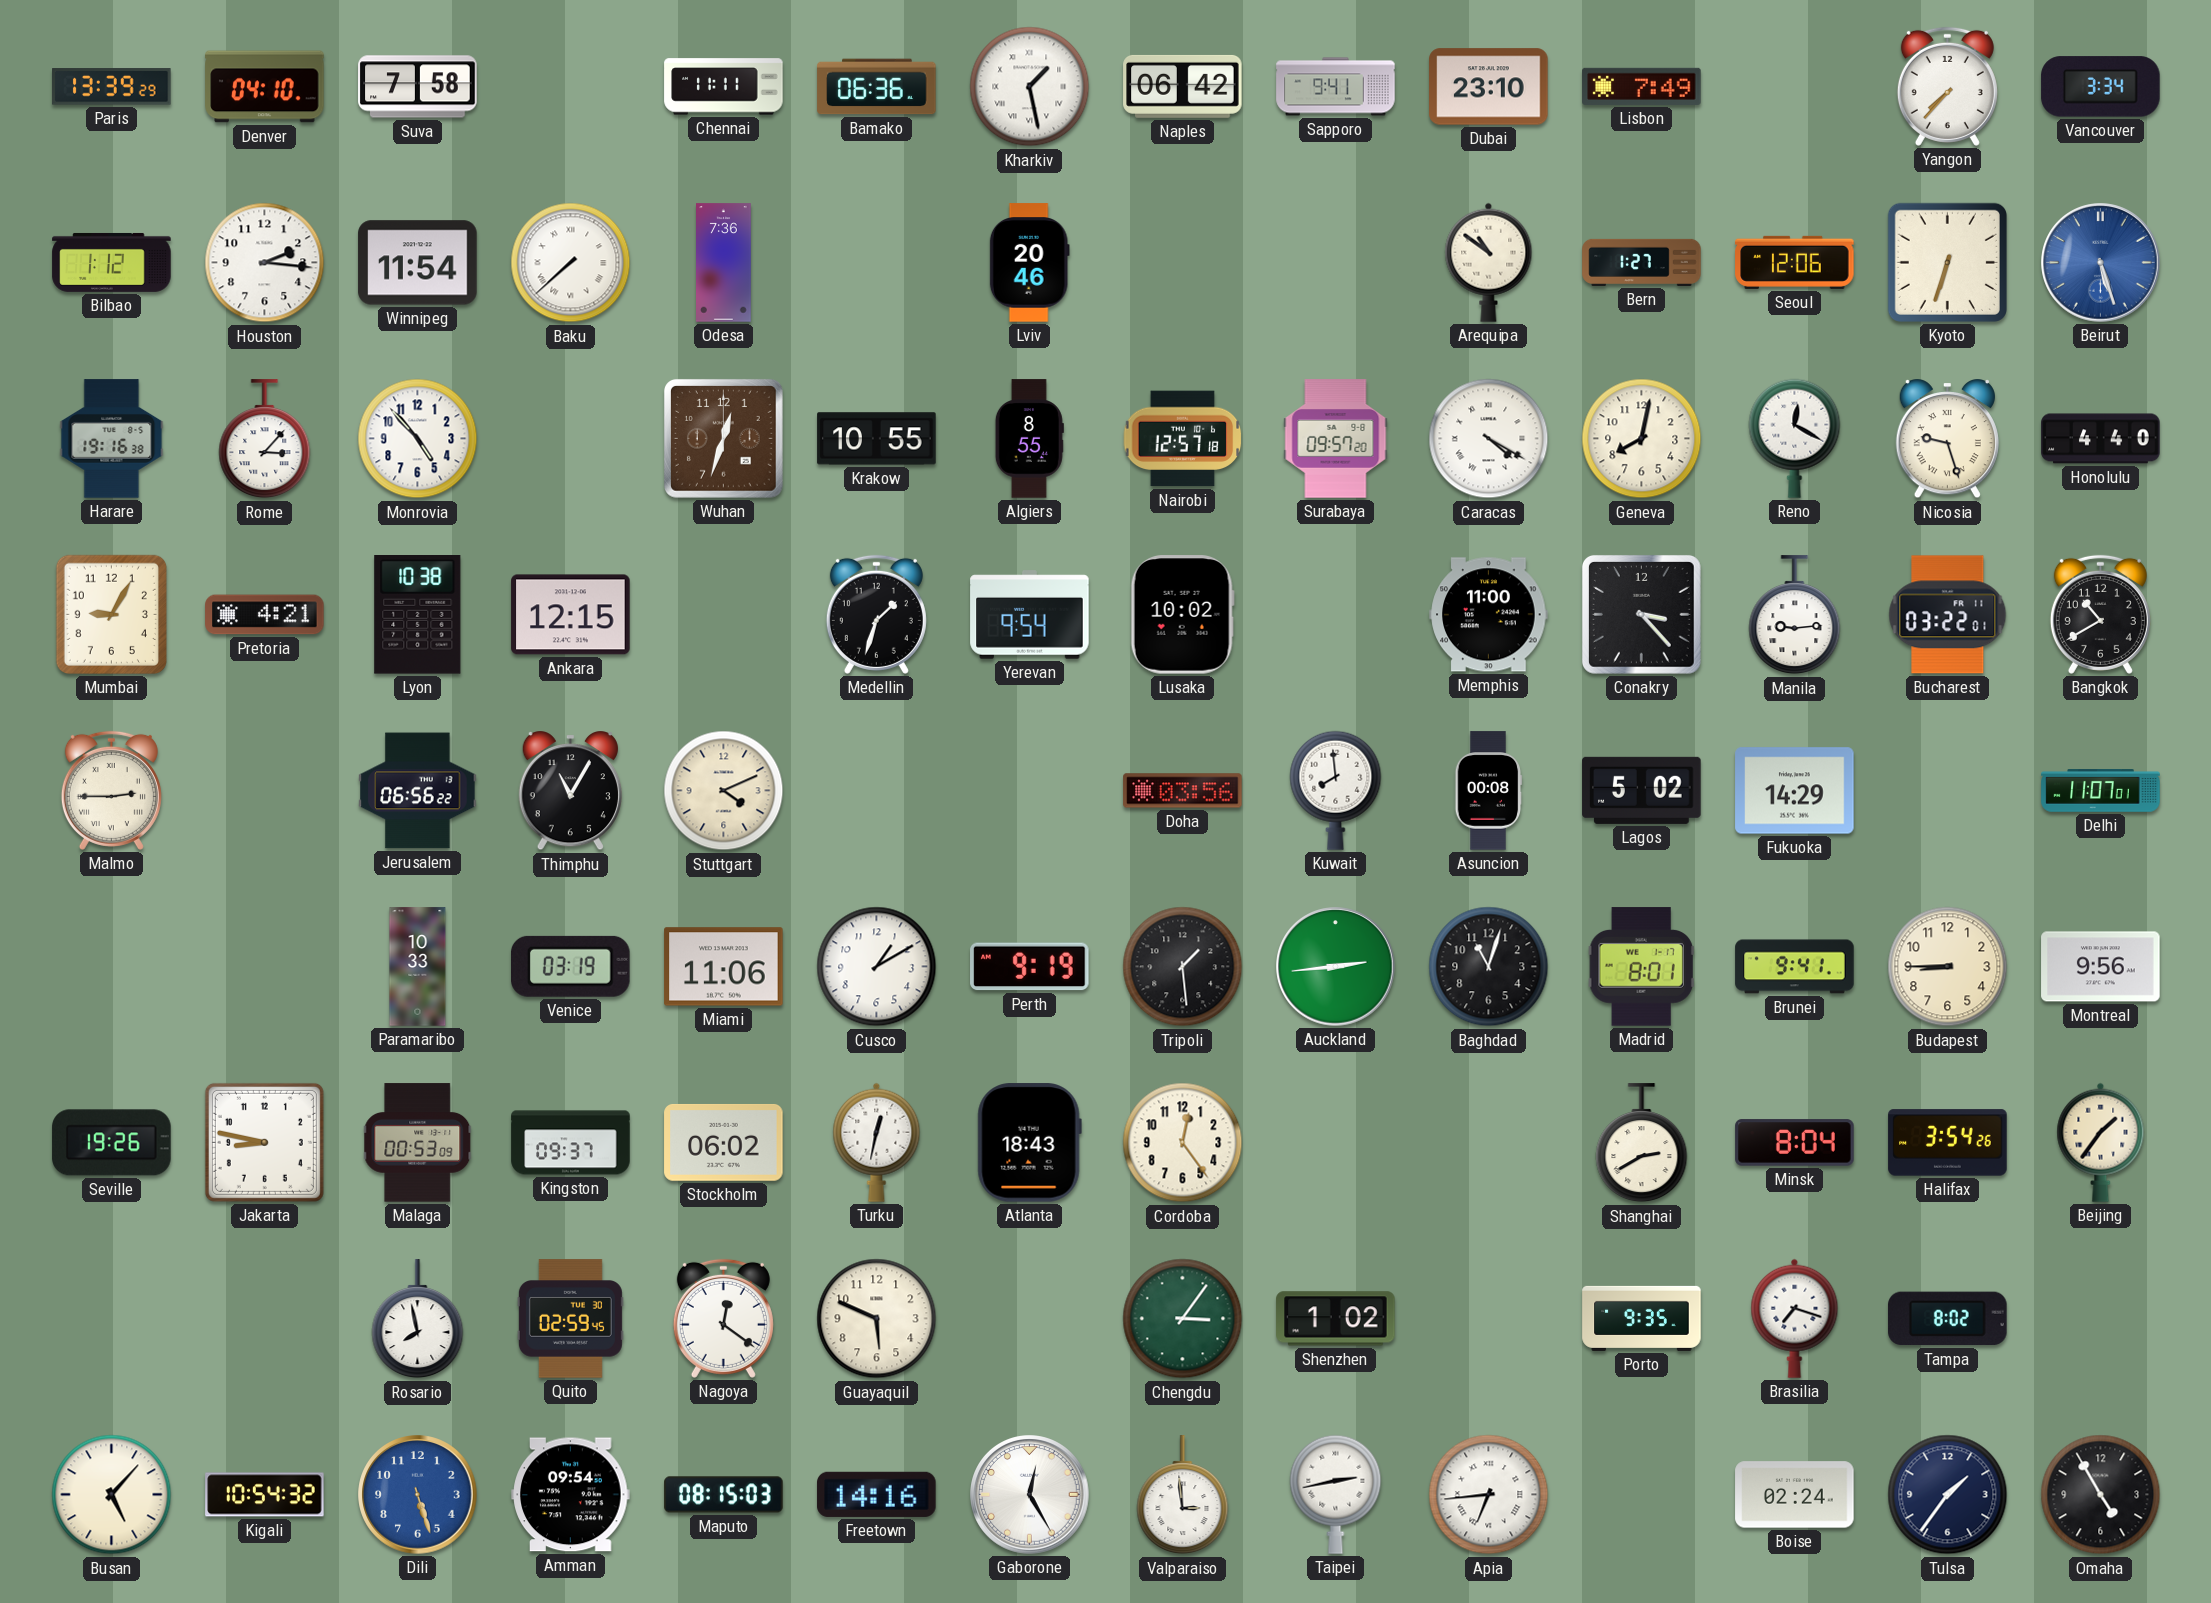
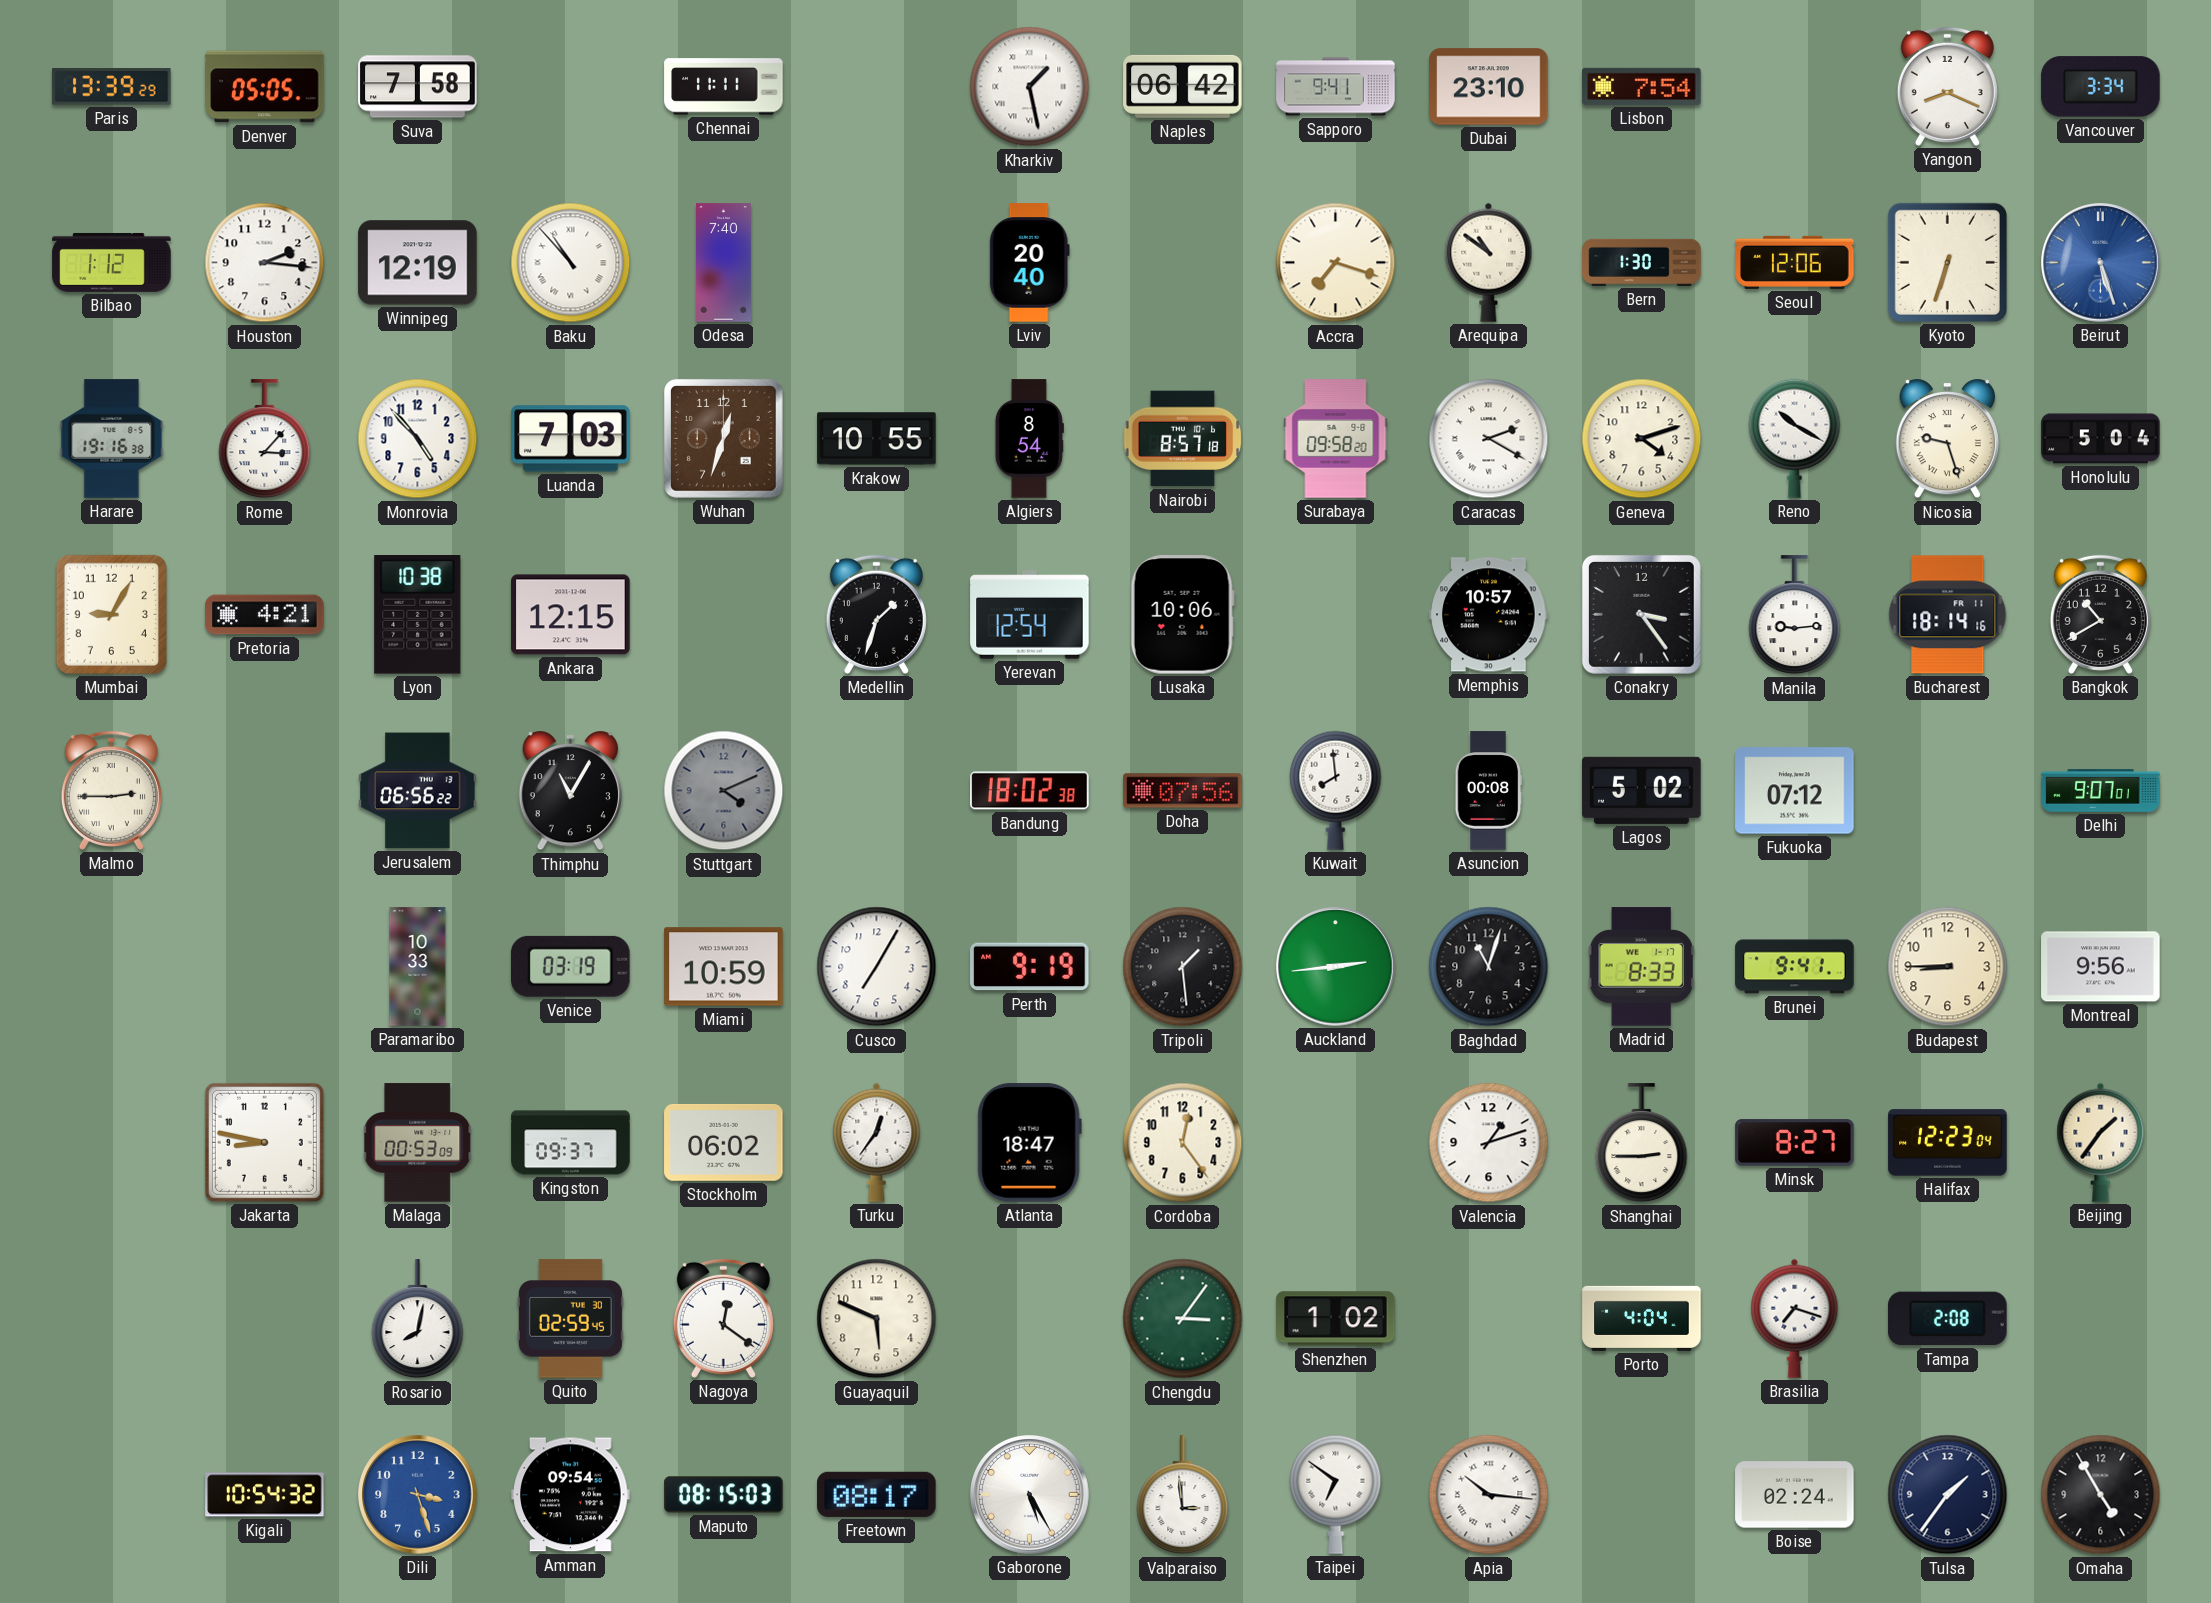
Denver: 04:10 -> 05:05
Bamako: 06:36 -> none
Lisbon: 7:49 -> 7:54
Yangon: 7:37 -> 8:19
Winnipeg: 11:54 -> 12:19
Baku: 7:38 -> 10:53
Odesa: 7:36 -> 7:40
Lviv: 20:46 -> 20:40
Accra: none -> 7:18
Bern: 1:27 -> 1:30
Luanda: none -> 7:03
Algiers: 8:55 -> 8:54
Nairobi: 12:57 -> 8:57
Surabaya: 09:57 -> 09:58
Caracas: 4:20 -> 2:20
Geneva: 8:02 -> 4:12
Reno: 12:20 -> 10:20
Honolulu: 4:40 -> 5:04
Yerevan: 9:54 -> 12:54
Lusaka: 10:02 -> 10:06
Memphis: 11:00 -> 10:57
Conakry: 3:23 -> 3:24
Bucharest: 03:22 -> 18:14
Stuttgart dial: cream -> grey
Bandung: none -> 18:02
Doha: 03:56 -> 07:56
Fukuoka: 14:29 -> 07:12
Delhi: 11:07 -> 9:07
Miami: 11:06 -> 10:59
Cusco: 1:10 -> 7:05
Madrid: 8:01 -> 8:33
Seville: 19:26 -> none
Turku: 12:32 -> 12:36
Atlanta: 18:43 -> 18:47
Valencia: none -> 1:12
Shanghai: 2:40 -> 2:45
Minsk: 8:04 -> 8:27
Halifax: 3:54 -> 12:23
Rosario: 7:58 -> 8:02
Porto: 9:35 -> 4:04
Tampa: 8:02 -> 2:08
Busan: 5:07 -> none
Dili: 5:27 -> 3:27
Freetown: 14:16 -> 08:17
Gaborone: 12:25 -> 5:25
Taipei: 2:43 -> 6:51
Apia: 6:44 -> 10:16
